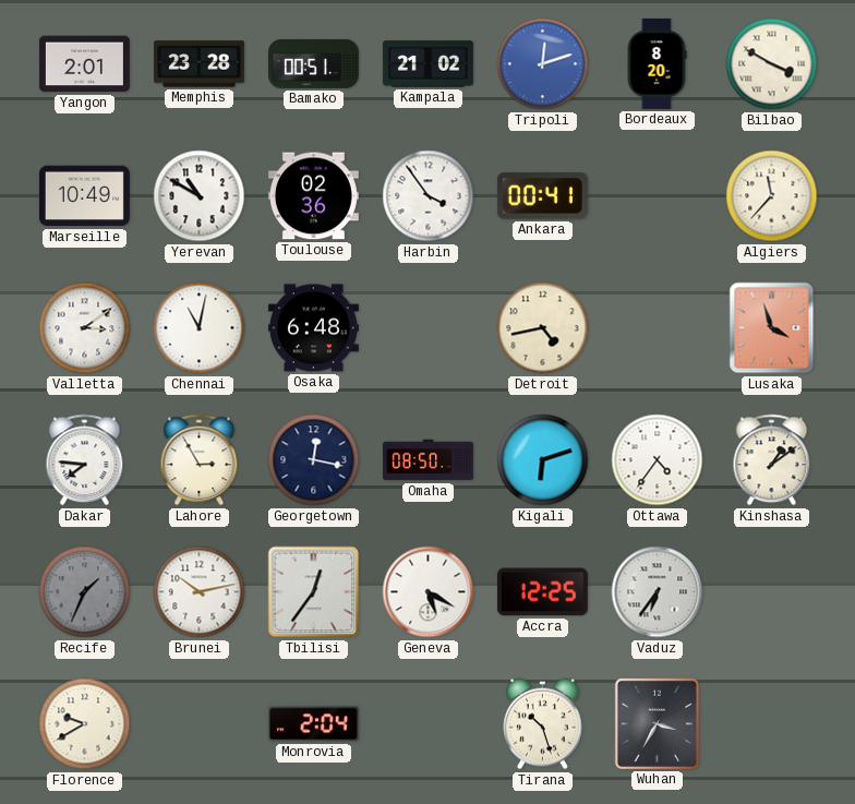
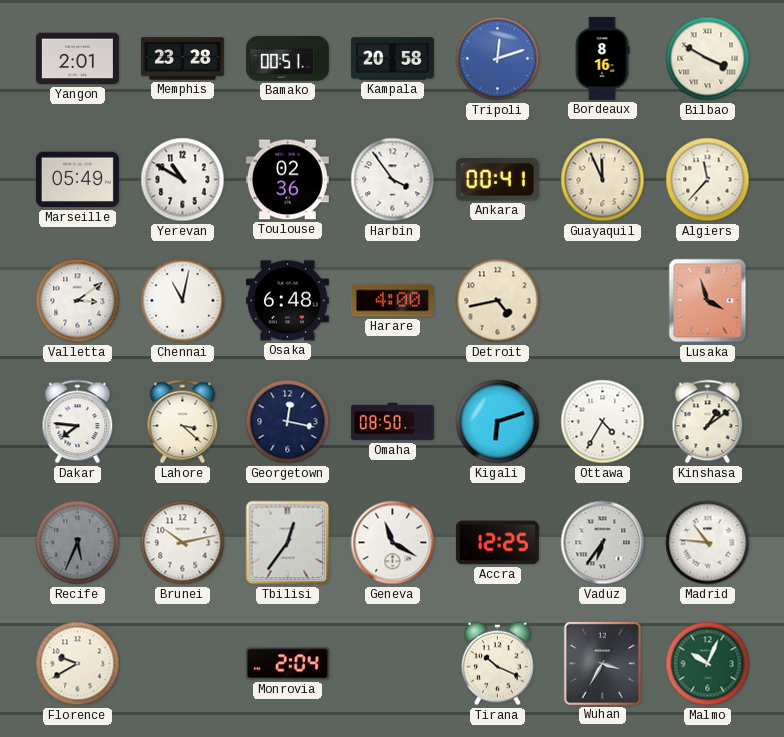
Kampala: 21:02 -> 20:58
Bordeaux: 8:20 -> 8:16
Marseille: 10:49 -> 05:49
Guayaquil: none -> 11:56
Harare: none -> 4:00
Lahore: 2:55 -> 3:22
Ottawa: 4:36 -> 4:35
Recife: 1:34 -> 5:34
Geneva: 5:20 -> 11:20
Madrid: none -> 10:46
Tirana: 10:27 -> 10:19
Malmo: none -> 10:04
